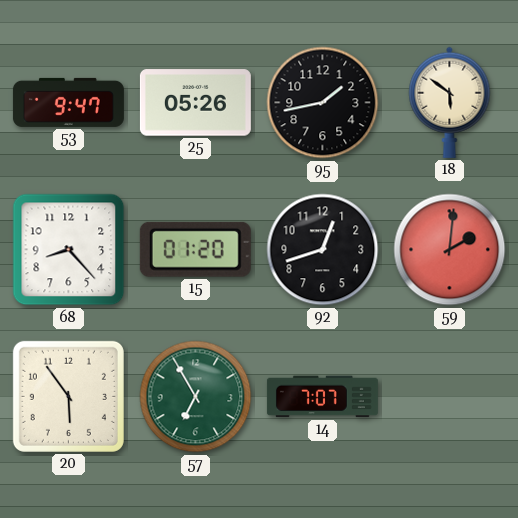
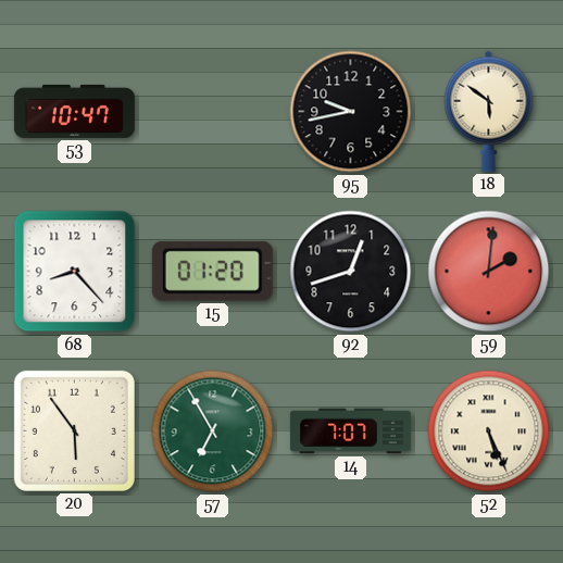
53: 9:47 -> 10:47
25: 05:26 -> none
95: 1:43 -> 9:43
52: none -> 5:26
